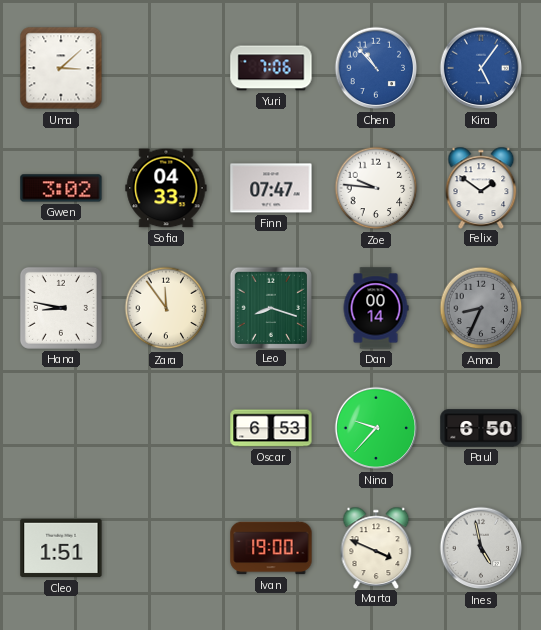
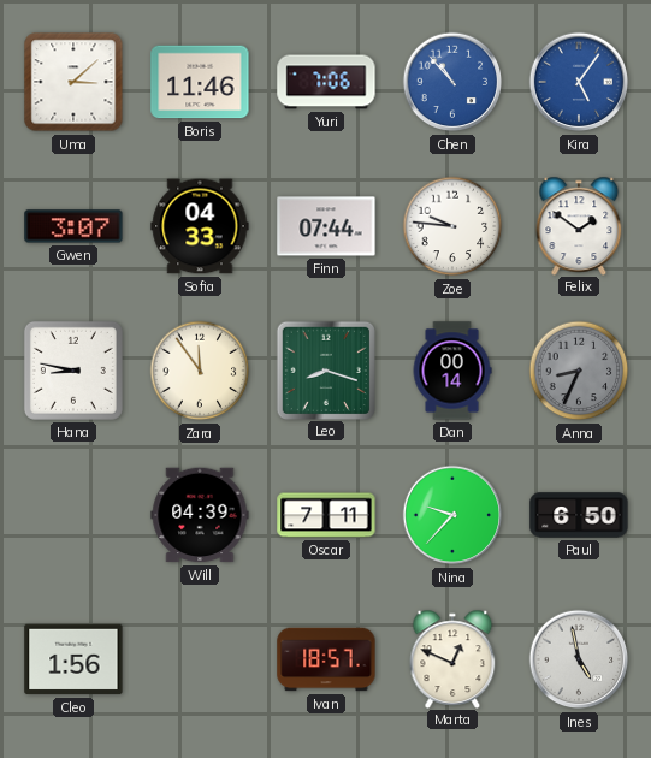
Boris: none -> 11:46
Gwen: 3:02 -> 3:07
Finn: 07:47 -> 07:44
Will: none -> 04:39
Oscar: 6:53 -> 7:11
Cleo: 1:51 -> 1:56
Ivan: 19:00 -> 18:57
Marta: 3:49 -> 12:49
